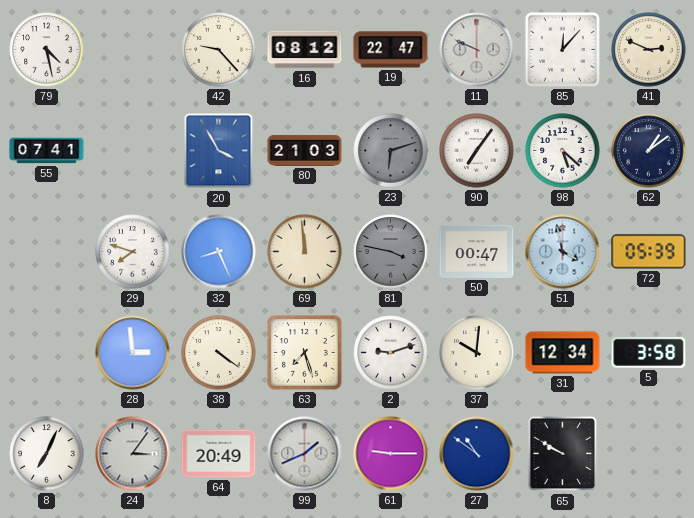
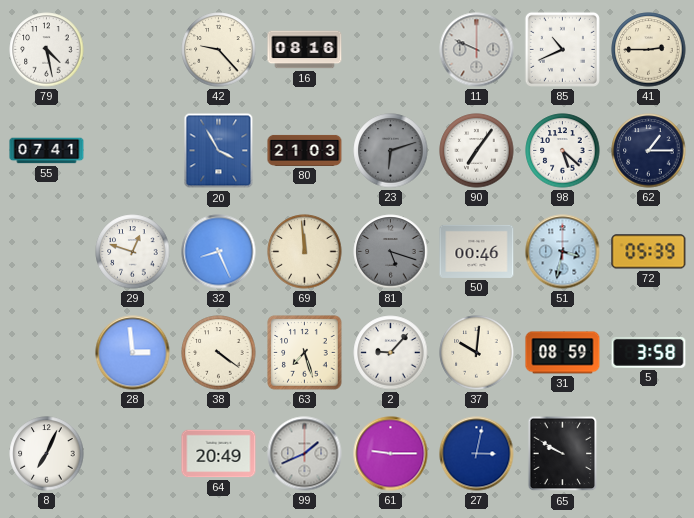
16: 08:12 -> 08:16
19: 22:47 -> none
85: 12:07 -> 10:41
41: 2:49 -> 2:45
62: 1:09 -> 1:15
29: 7:48 -> 12:48
81: 3:47 -> 5:18
50: 00:47 -> 00:46
51: 3:58 -> 3:32
2: 9:12 -> 9:07
31: 12:34 -> 08:59
24: 3:06 -> none
27: 10:51 -> 3:02
